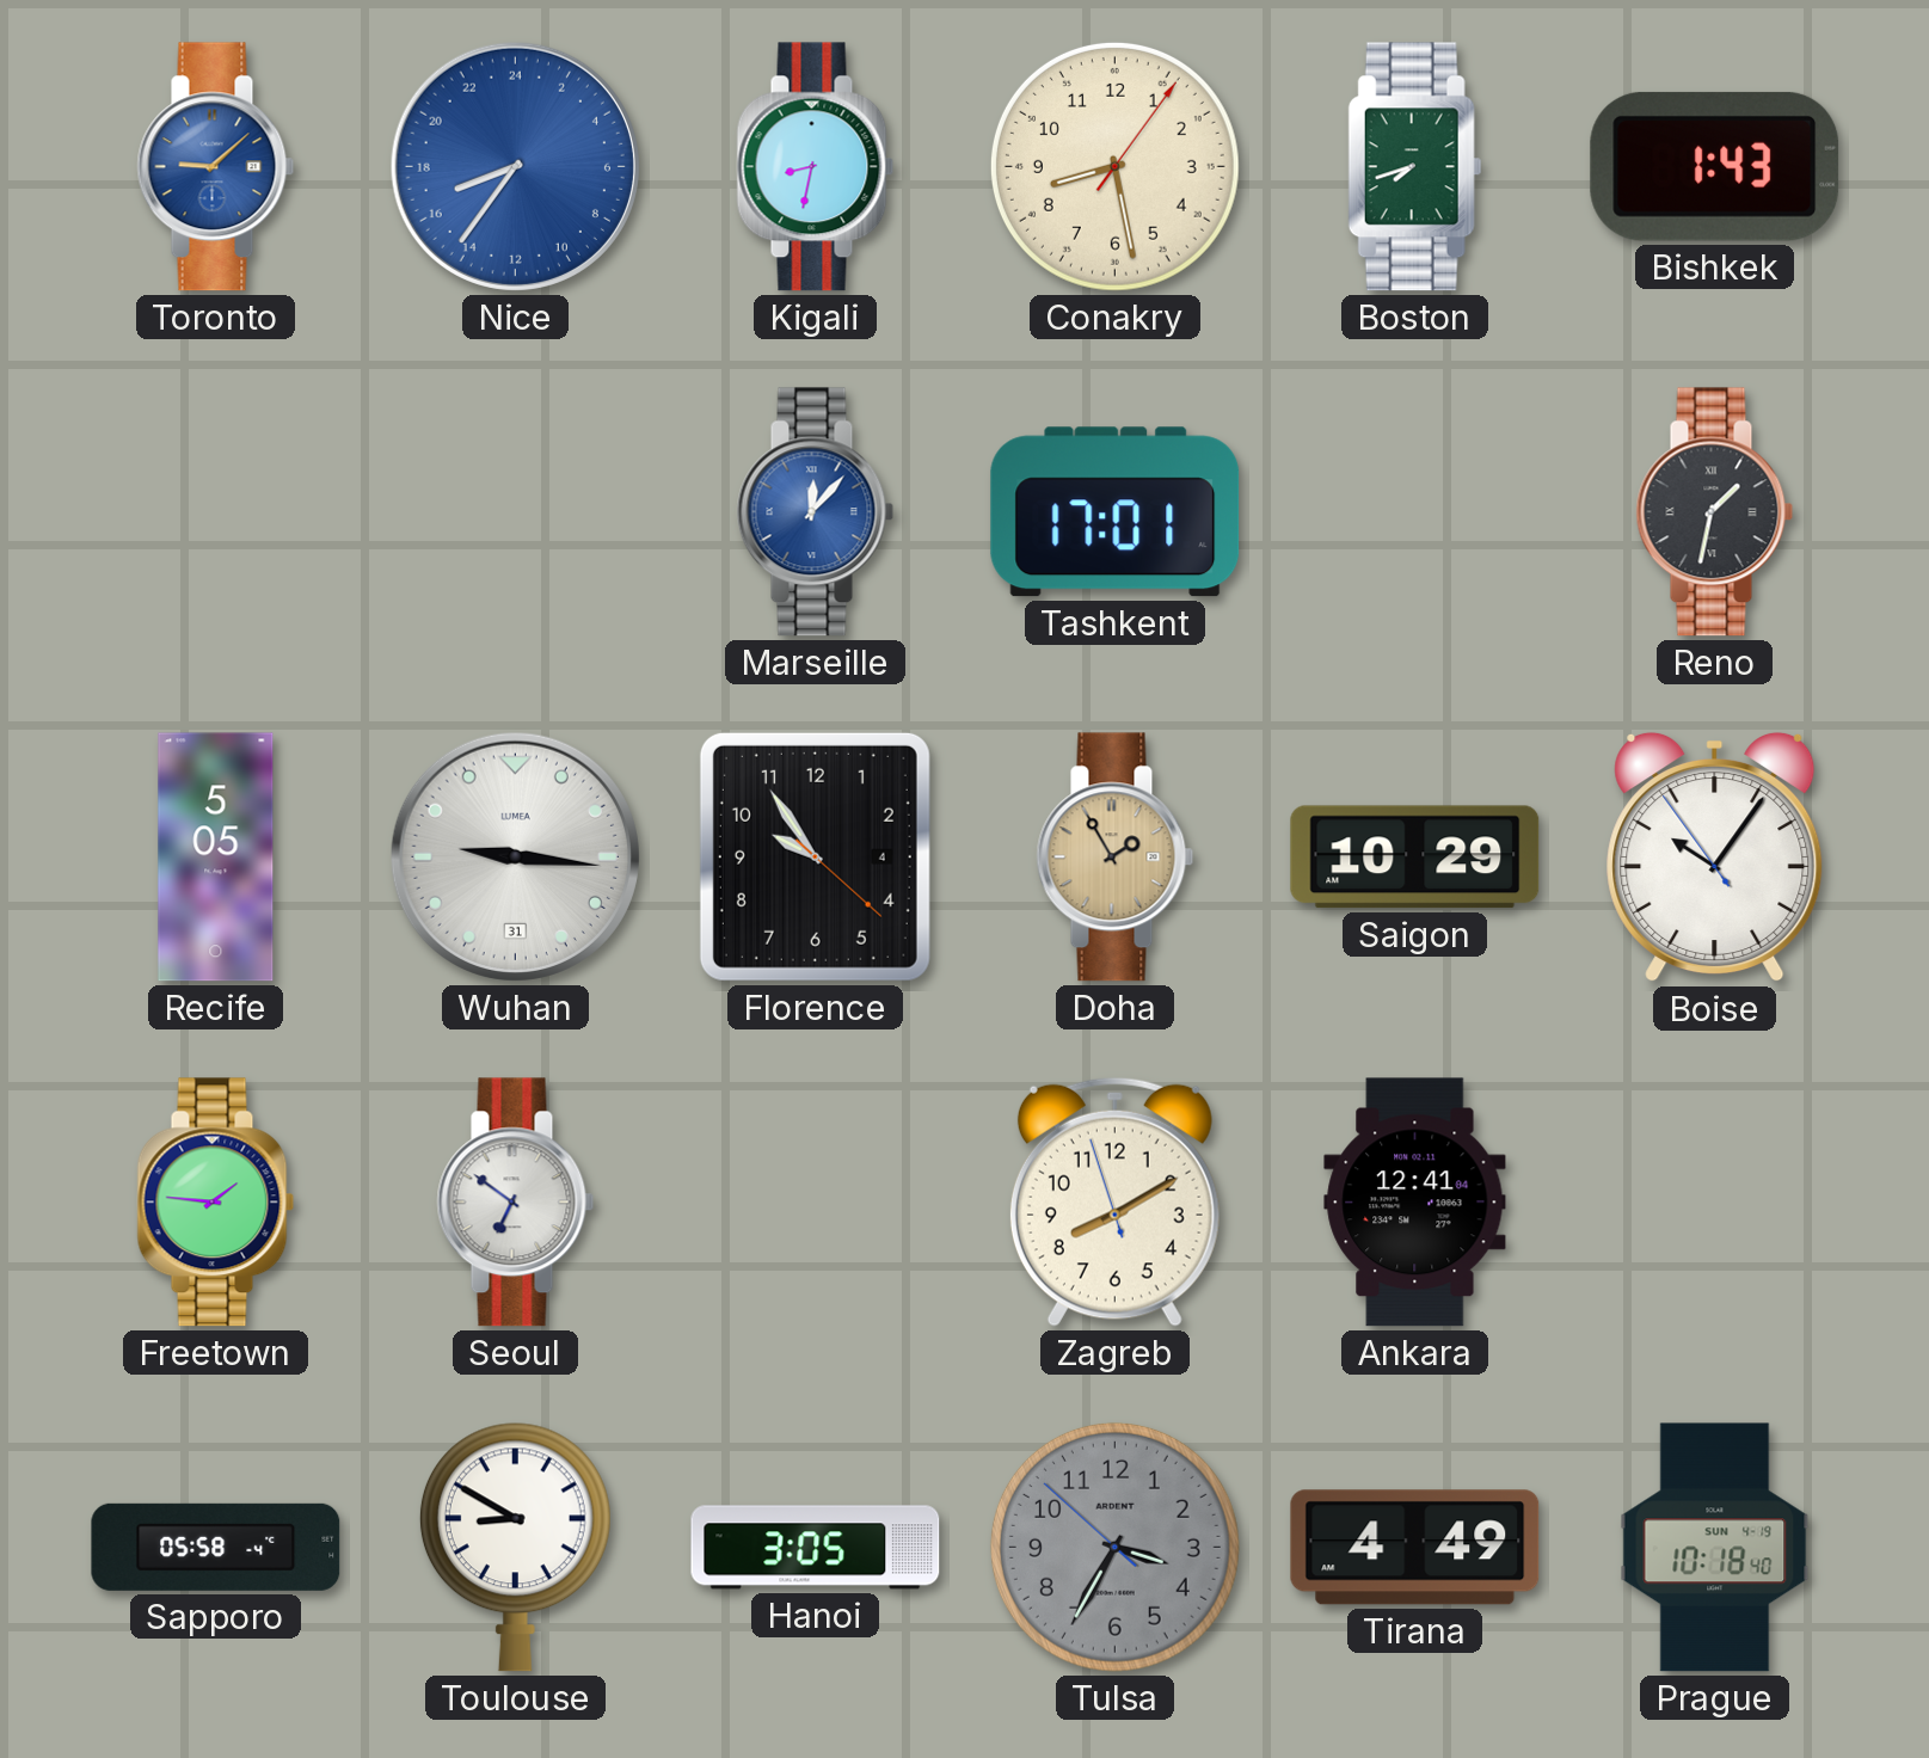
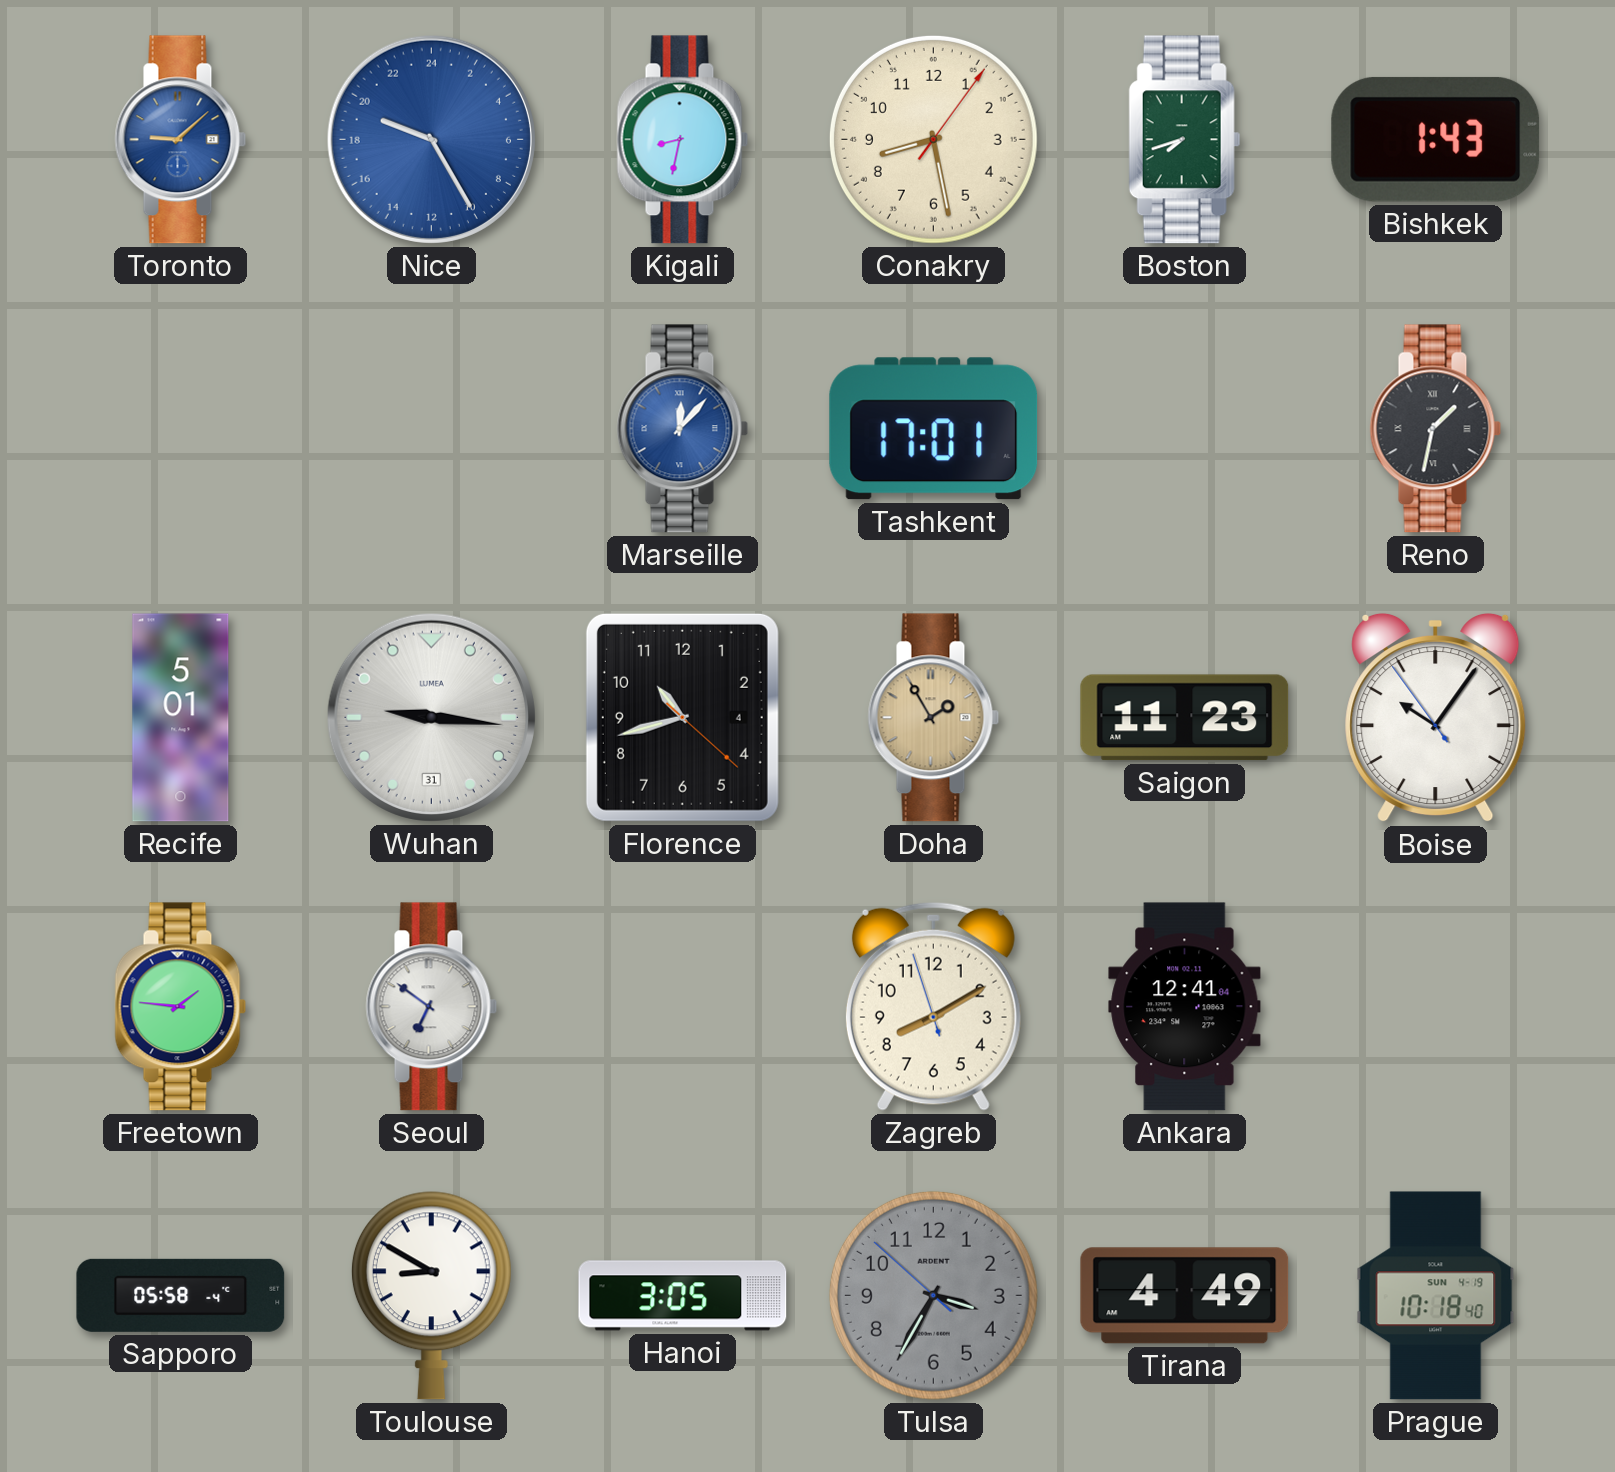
Nice: 16:36 -> 19:25
Recife: 5:05 -> 5:01
Florence: 9:54 -> 10:42
Saigon: 10:29 -> 11:23
